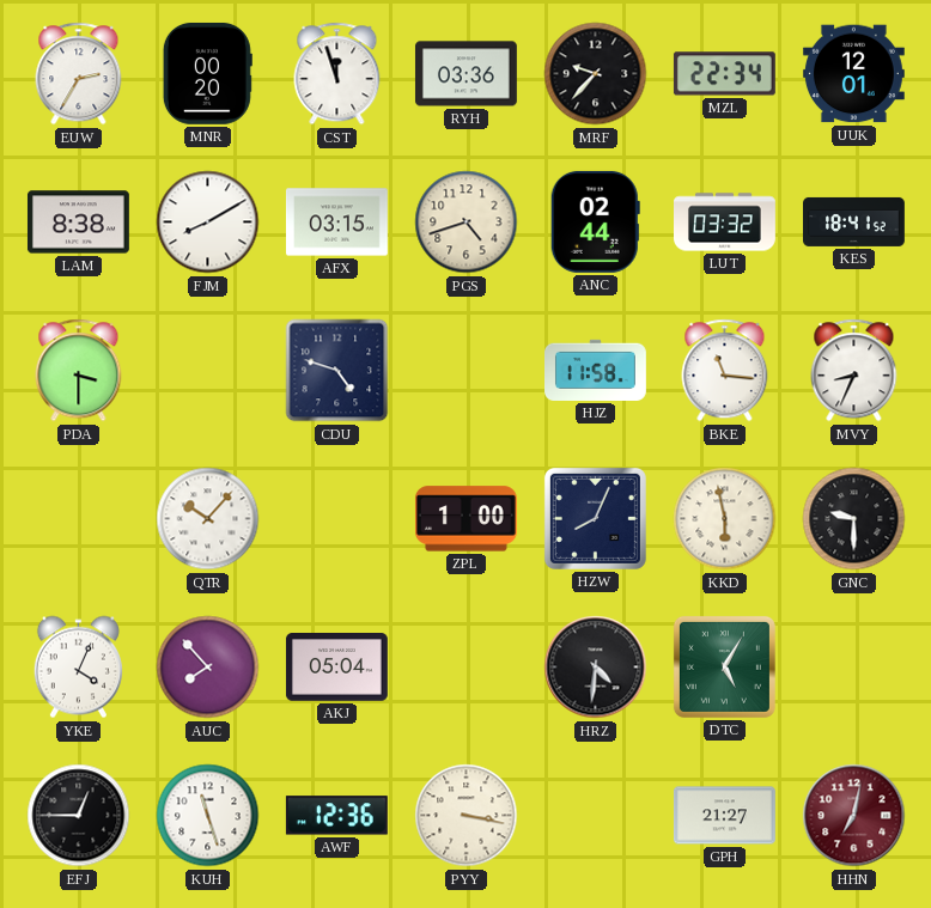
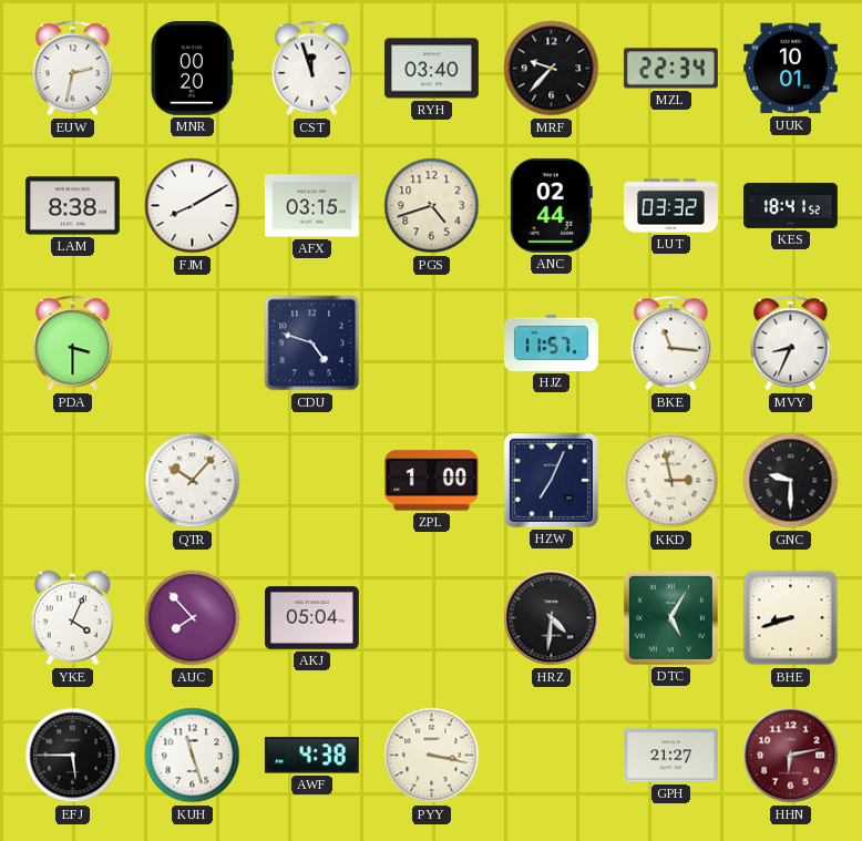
EUW: 2:35 -> 2:32
RYH: 03:36 -> 03:40
UUK: 12:01 -> 10:01
HJZ: 11:58 -> 11:57
HZW: 8:04 -> 7:04
KKD: 5:58 -> 2:58
BHE: none -> 8:42
EFJ: 12:45 -> 5:45
AWF: 12:36 -> 4:38
HHN: 7:02 -> 6:13
